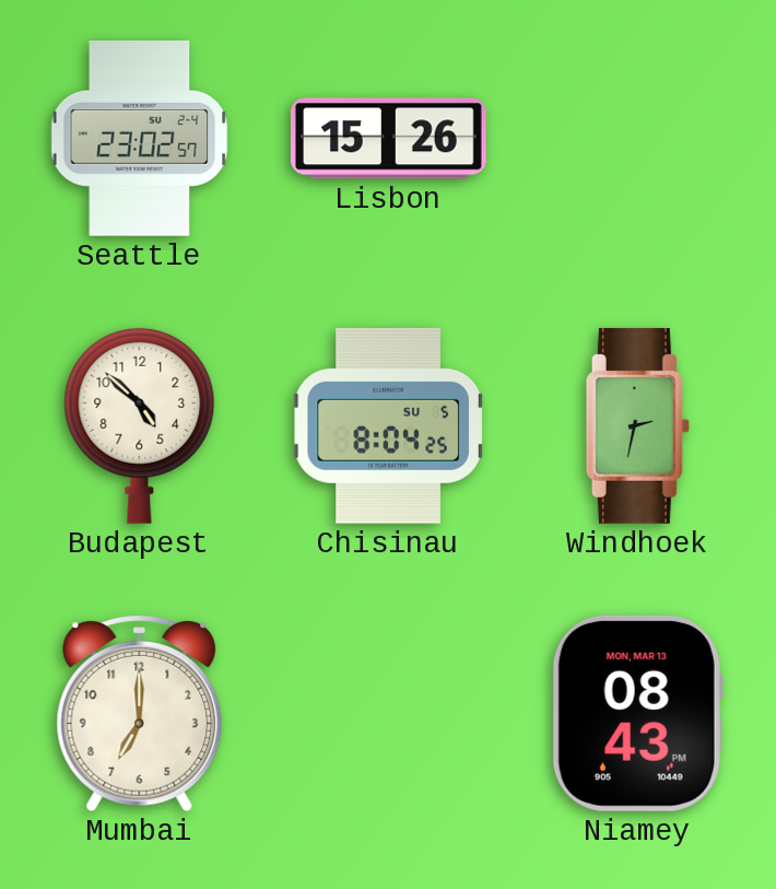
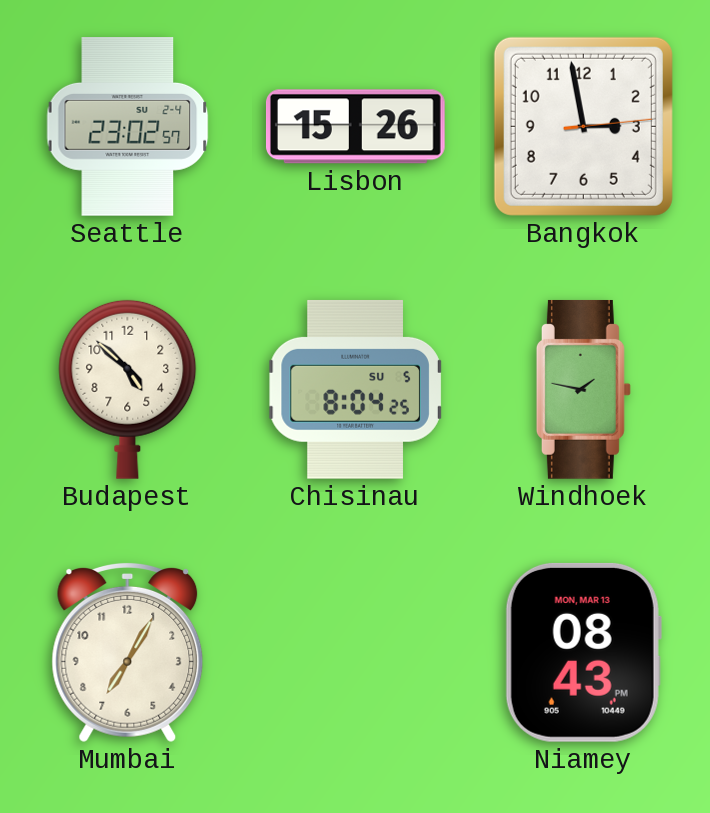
Bangkok: none -> 2:58
Windhoek: 2:32 -> 1:47
Mumbai: 7:00 -> 7:05
